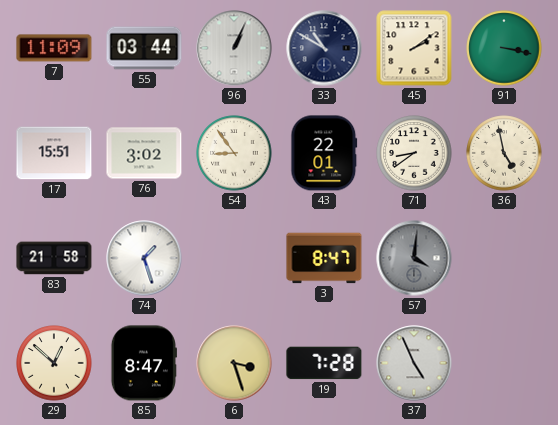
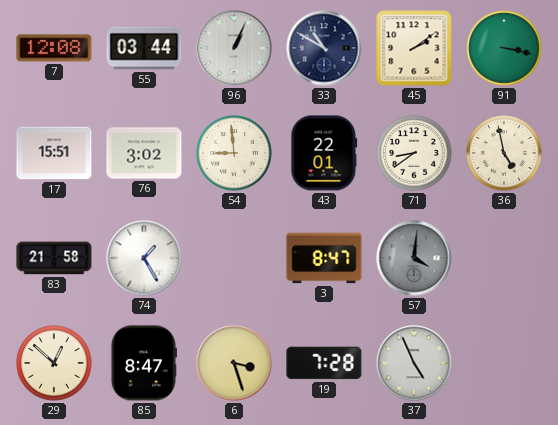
7: 11:09 -> 12:08
54: 8:54 -> 8:59
74: 1:27 -> 1:25
